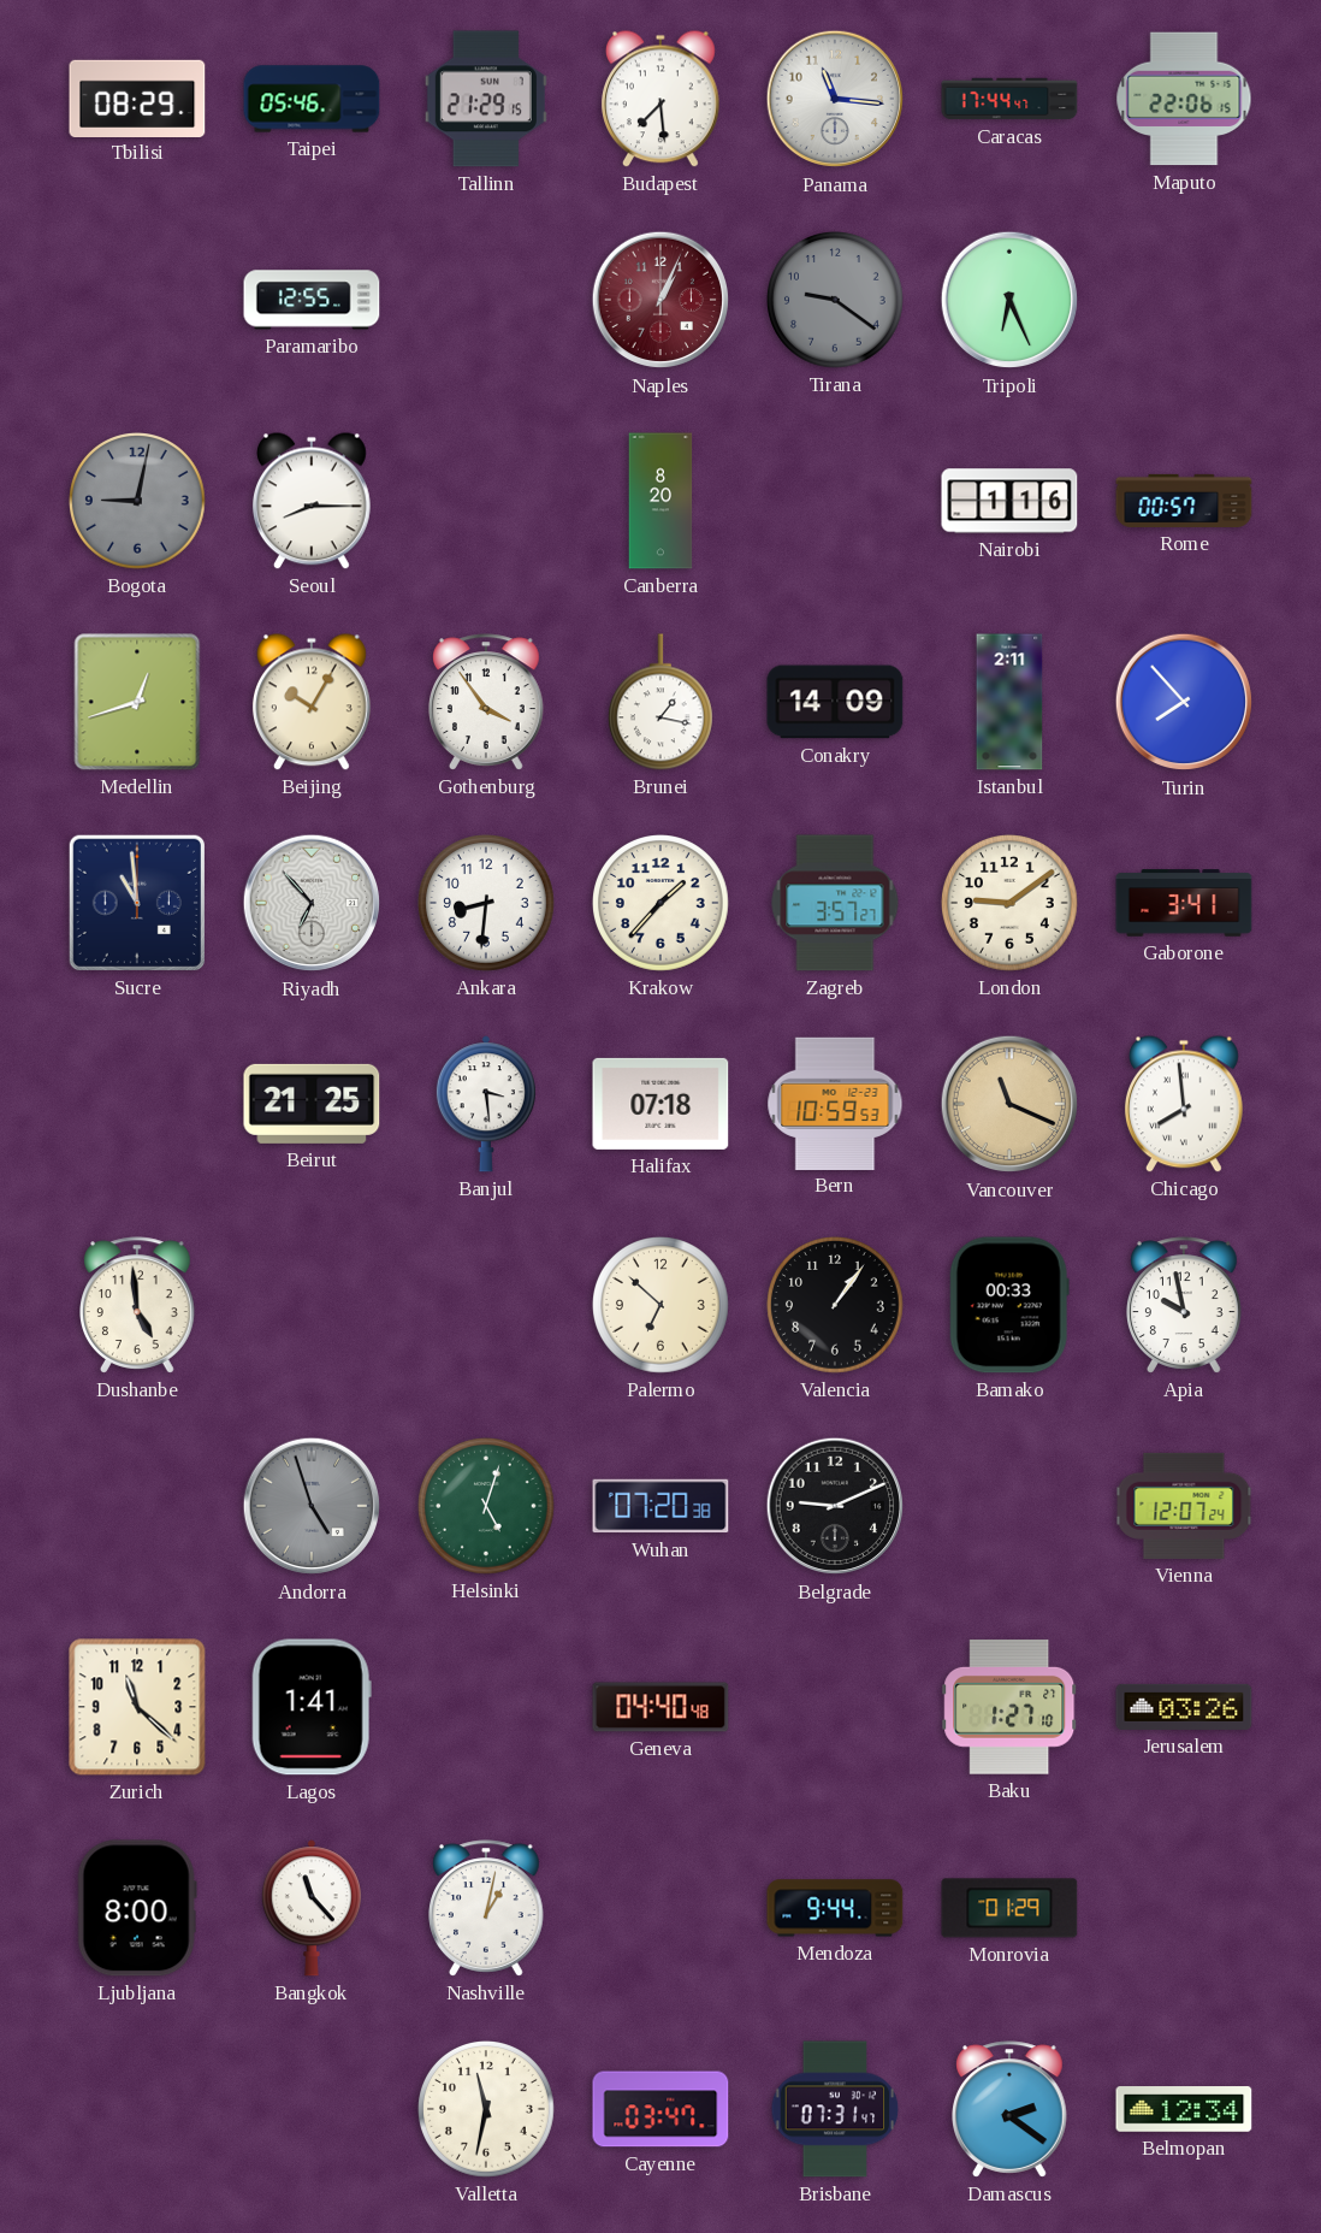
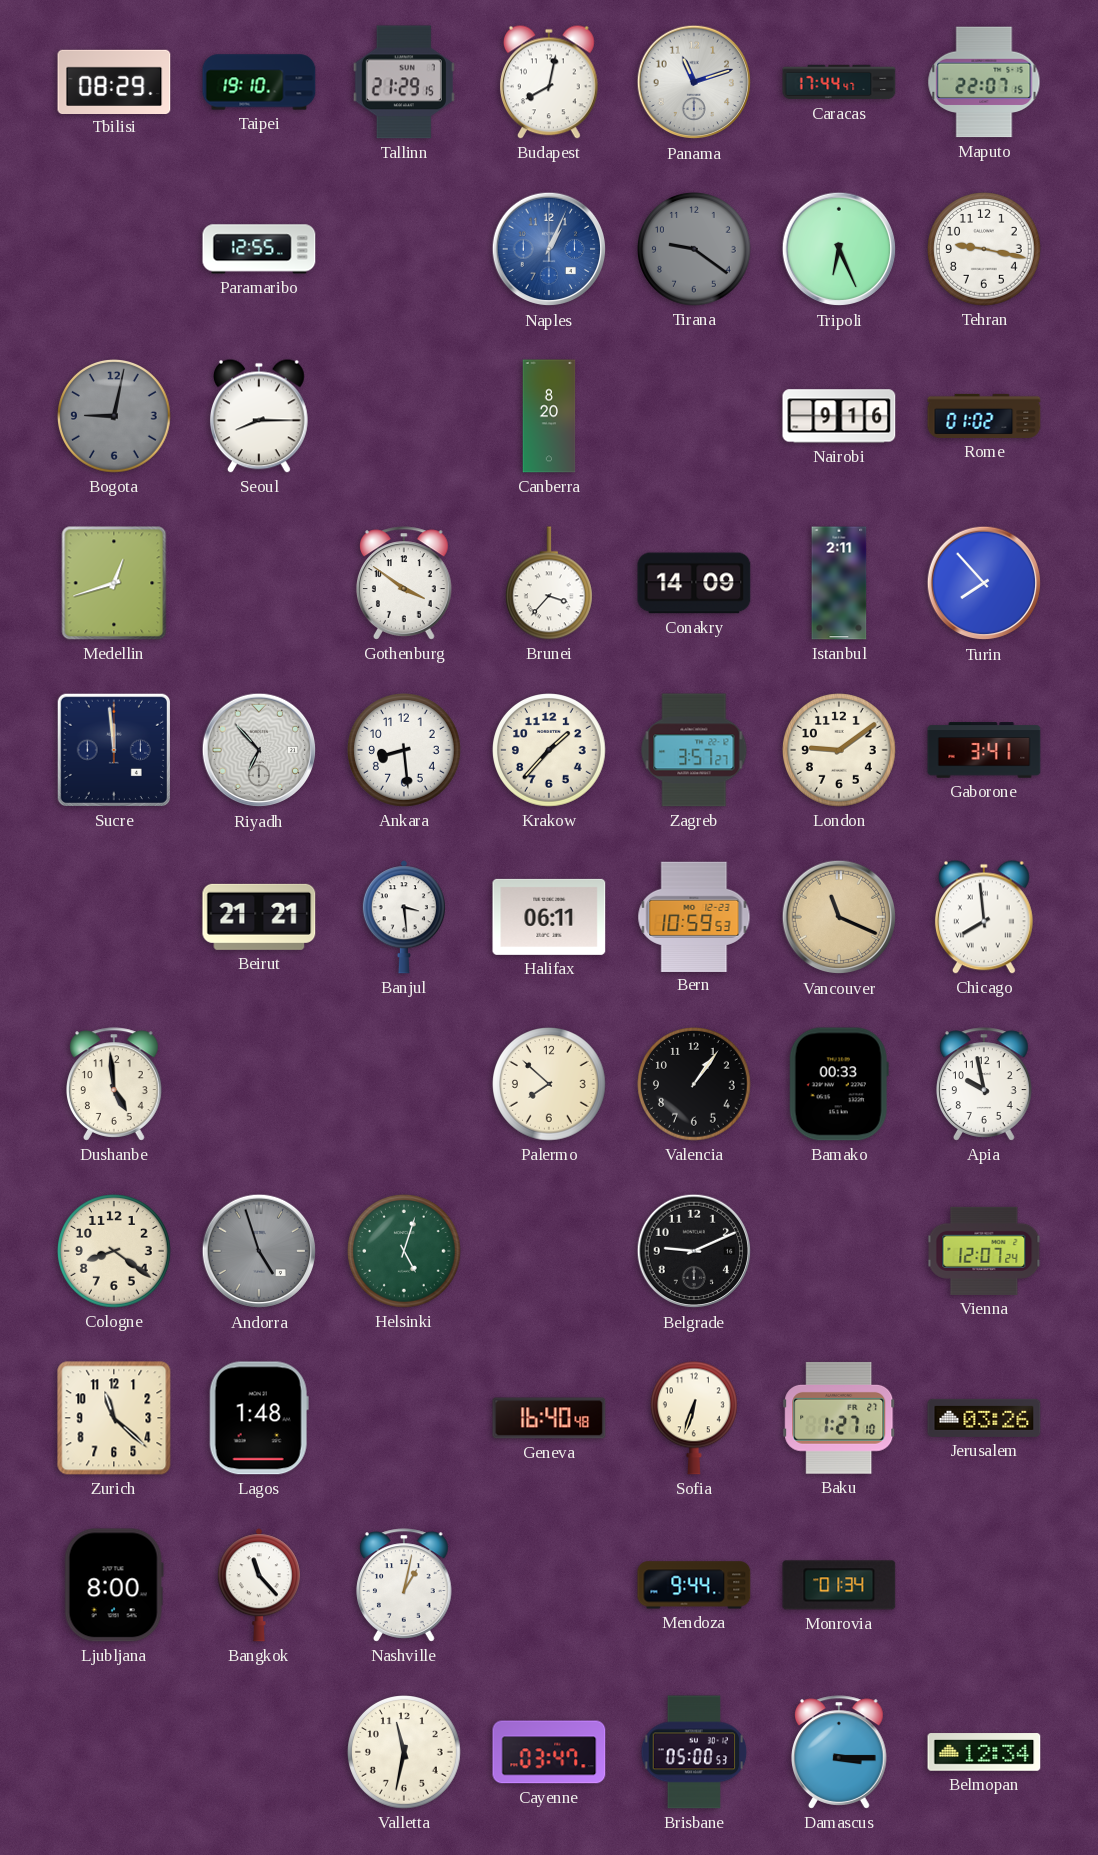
Taipei: 05:46 -> 19:10
Budapest: 7:29 -> 8:02
Panama: 11:16 -> 11:12
Maputo: 22:06 -> 22:07
Naples dial: burgundy -> blue
Tehran: none -> 9:17
Nairobi: 1:16 -> 9:16
Rome: 00:57 -> 01:02
Beijing: 10:05 -> none
Gothenburg: 3:54 -> 3:51
Brunei: 1:17 -> 3:37
Sucre: 10:59 -> 11:59
Ankara: 8:31 -> 8:29
Beirut: 21:25 -> 21:21
Halifax: 07:18 -> 06:11
Palermo: 6:52 -> 7:52
Cologne: none -> 8:21
Wuhan: 07:20 -> none
Lagos: 1:41 -> 1:48
Geneva: 04:40 -> 16:40
Sofia: none -> 6:33
Monrovia: 01:29 -> 01:34
Brisbane: 07:31 -> 05:00
Damascus: 2:21 -> 3:15
